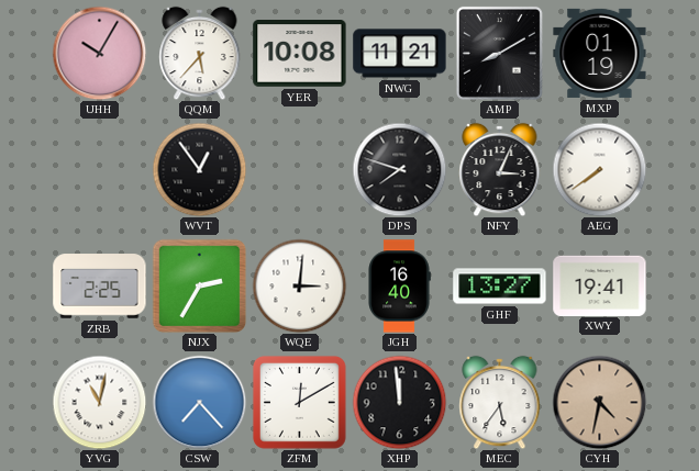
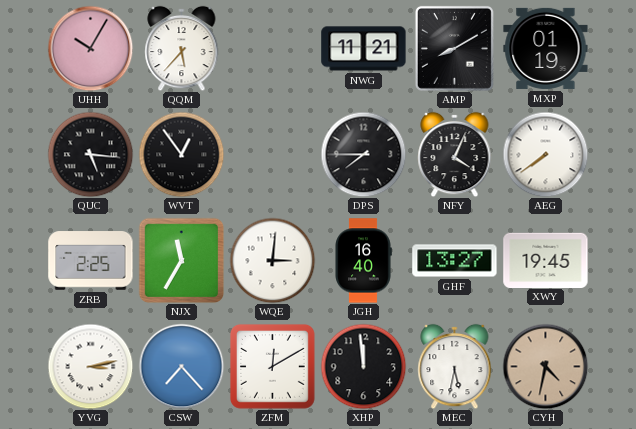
YER: 10:08 -> none
QUC: none -> 5:16
DPS: 7:48 -> 7:45
NFY: 3:04 -> 4:04
NJX: 2:35 -> 11:35
XWY: 19:41 -> 19:45
YVG: 11:02 -> 3:13
MEC: 5:36 -> 5:32
